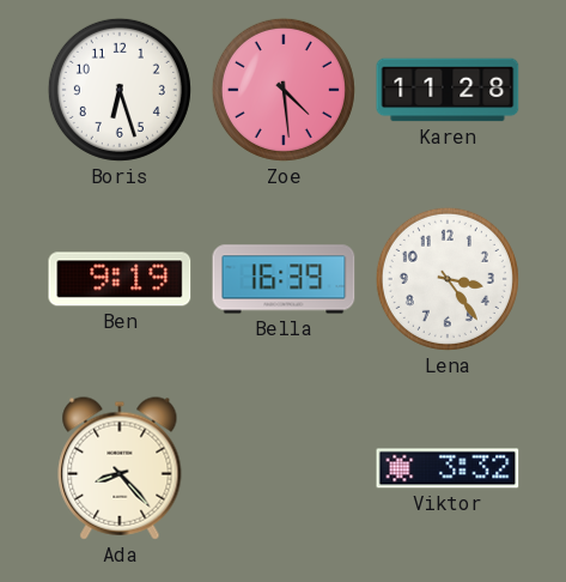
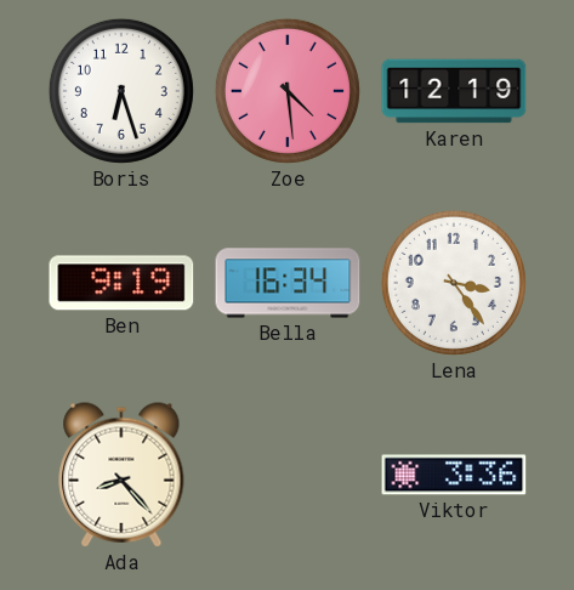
Karen: 11:28 -> 12:19
Bella: 16:39 -> 16:34
Viktor: 3:32 -> 3:36
